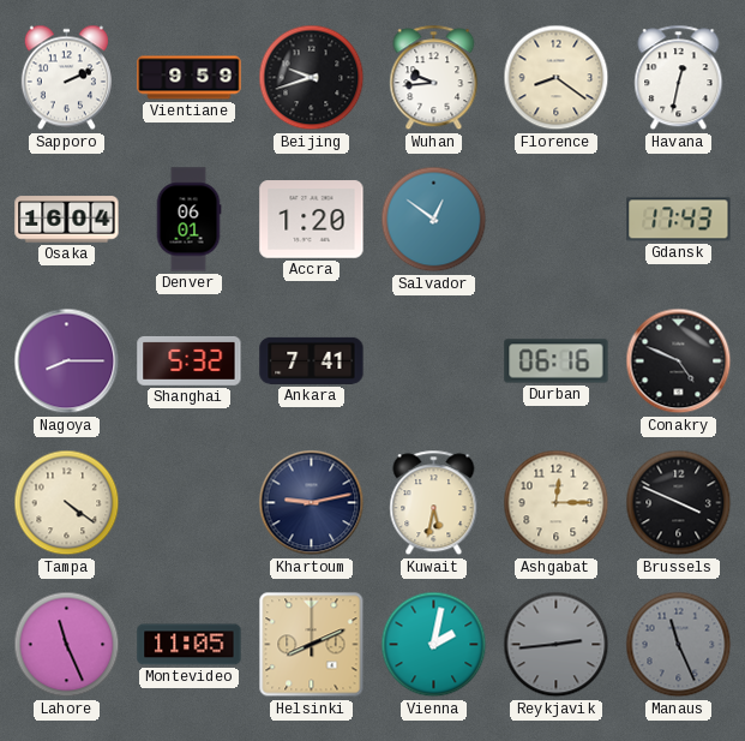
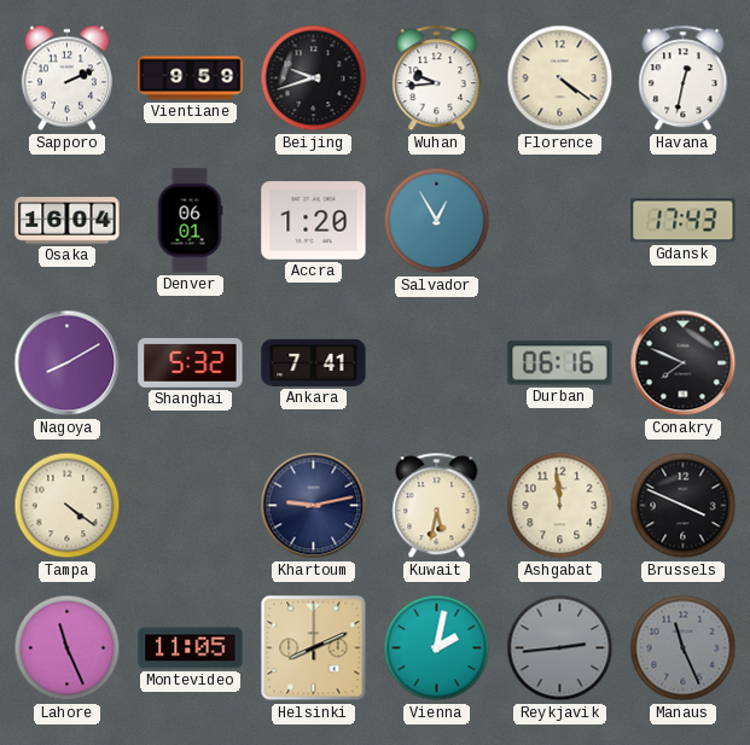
Florence: 8:21 -> 4:21
Salvador: 12:51 -> 12:55
Nagoya: 8:15 -> 8:10
Conakry: 4:49 -> 7:49
Ashgabat: 12:15 -> 11:59
